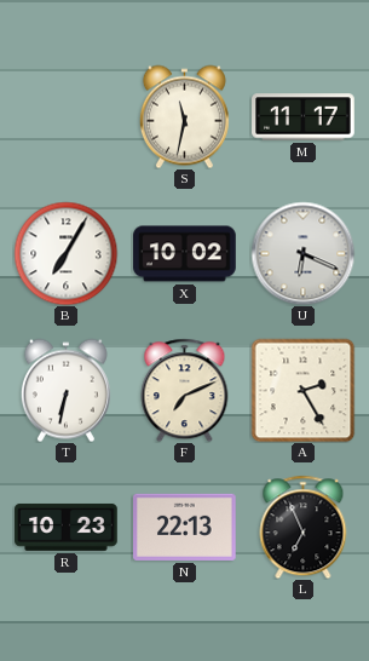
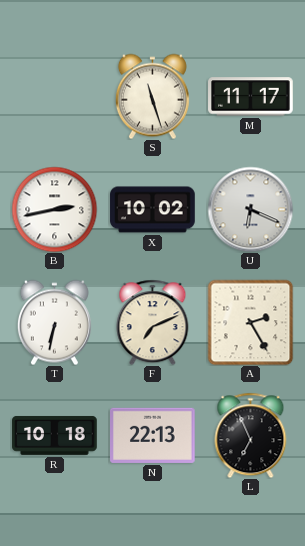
S: 11:32 -> 11:27
B: 7:05 -> 2:43
R: 10:23 -> 10:18
